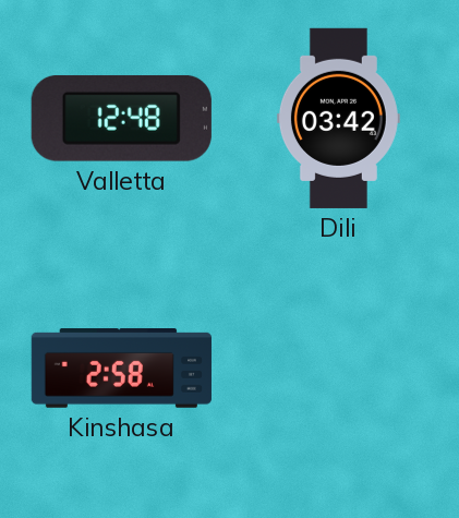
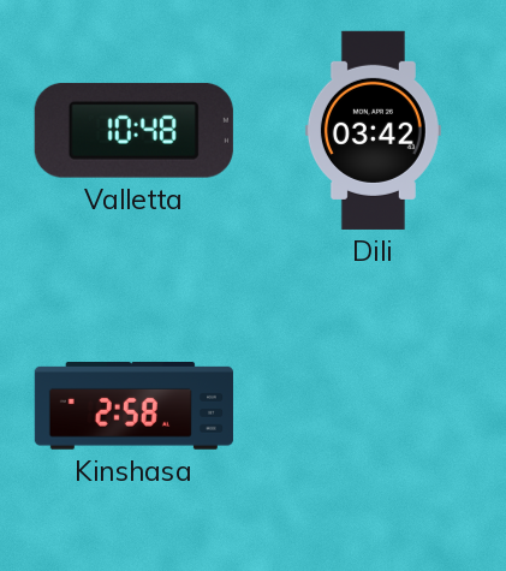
Valletta: 12:48 -> 10:48
